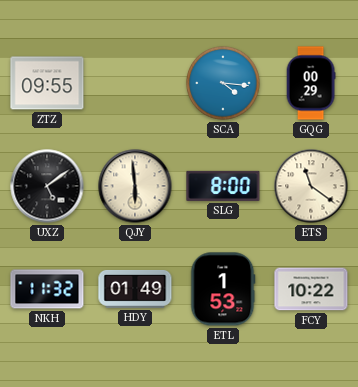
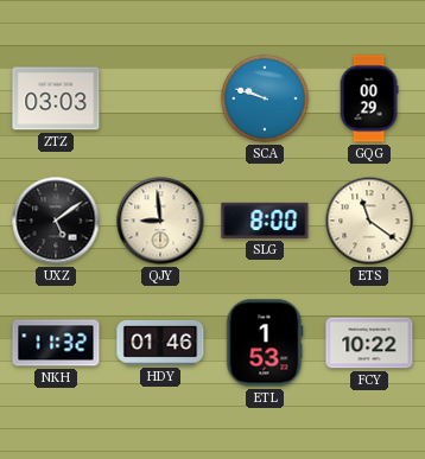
ZTZ: 09:55 -> 03:03
SCA: 4:16 -> 9:48
QJY: 5:59 -> 8:59
HDY: 01:49 -> 01:46
